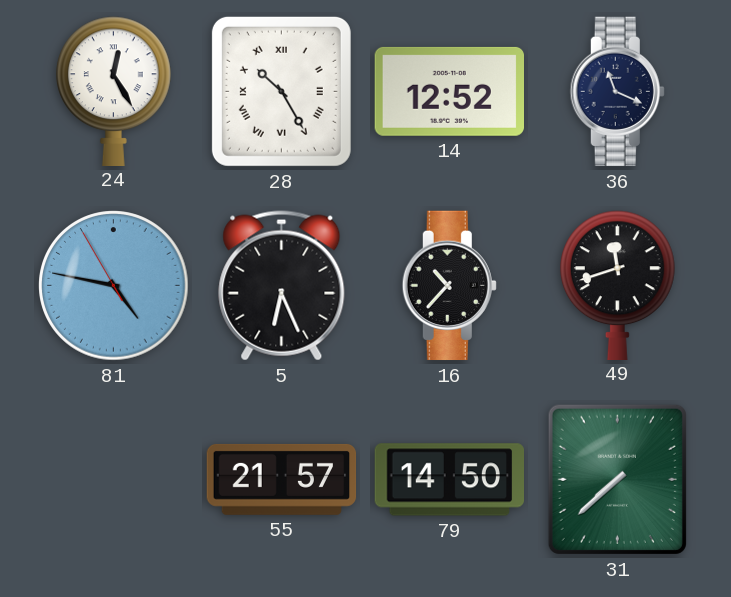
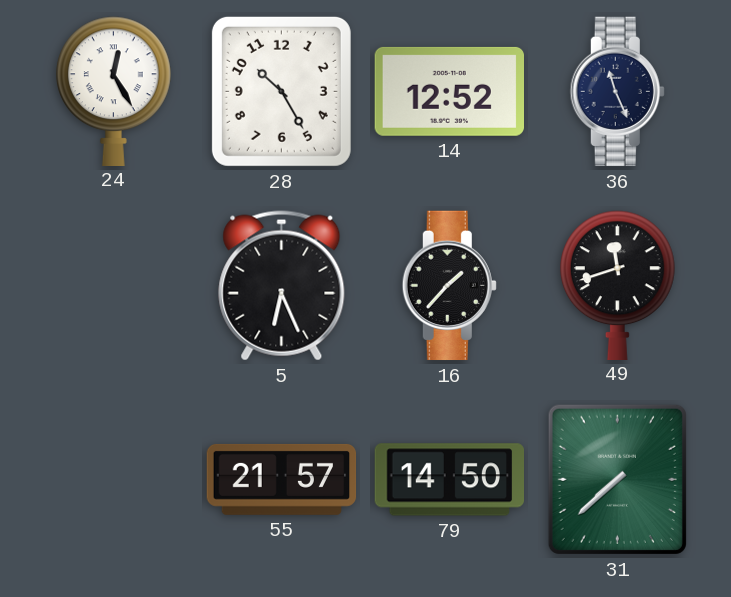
28 numerals: Roman -> Arabic
36: 11:19 -> 11:26
81: 4:46 -> none
16: 10:37 -> 1:37
